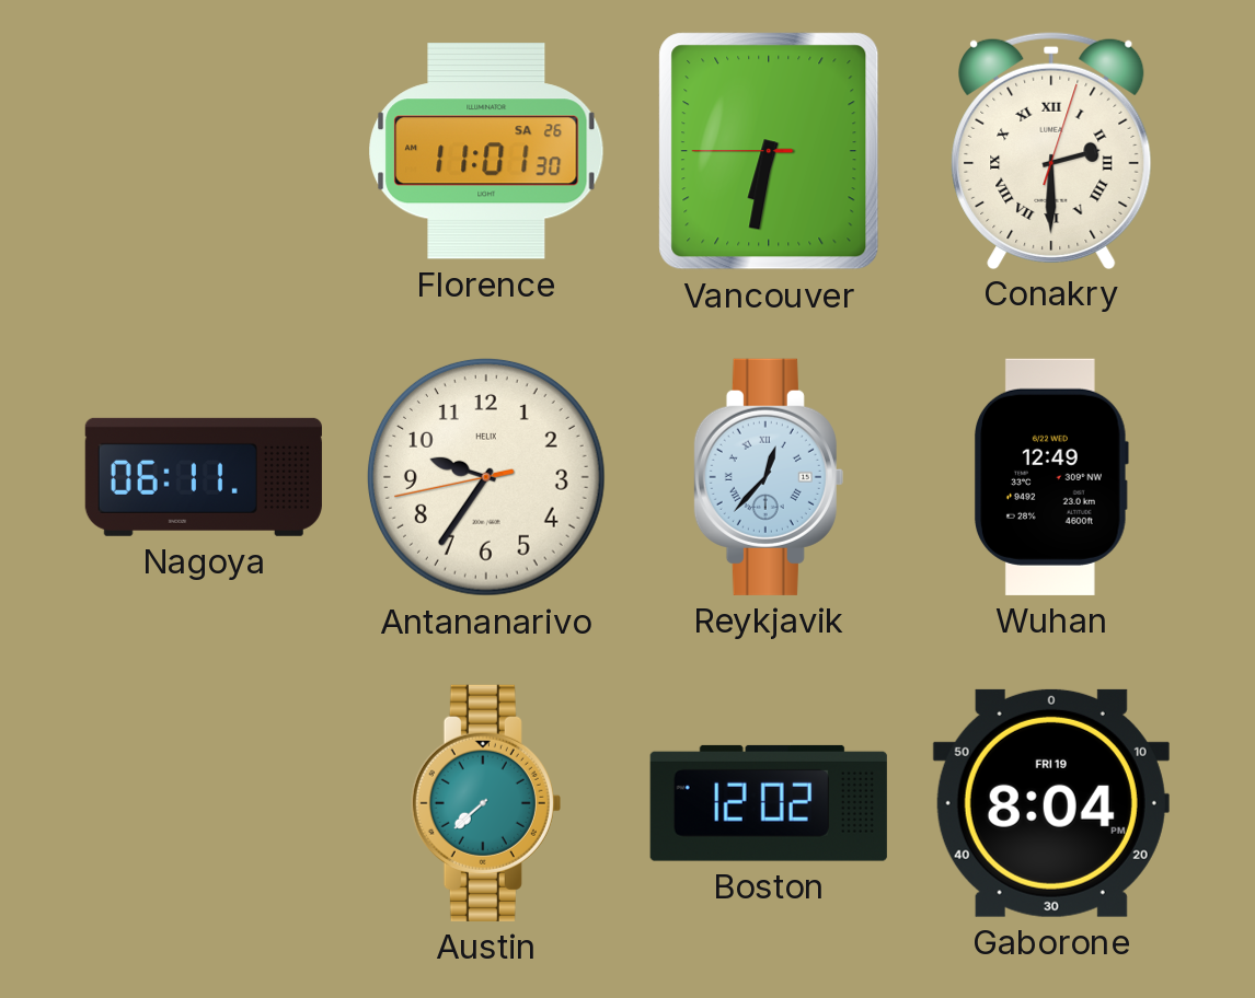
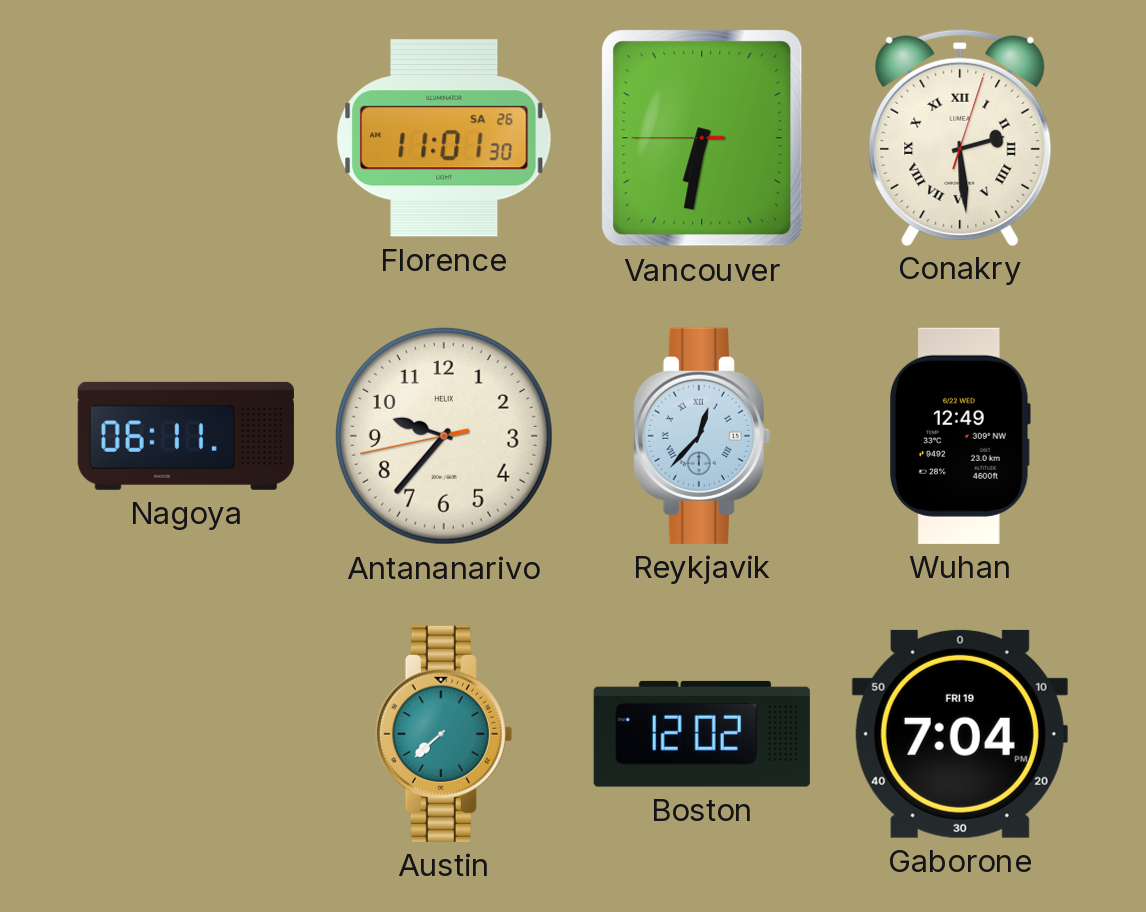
Conakry: 2:30 -> 2:29
Antananarivo: 9:35 -> 9:36
Gaborone: 8:04 -> 7:04
